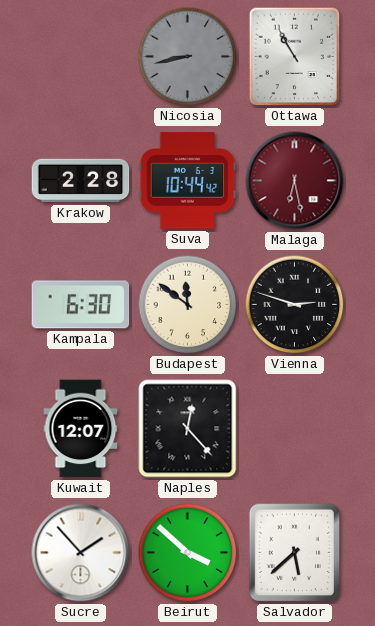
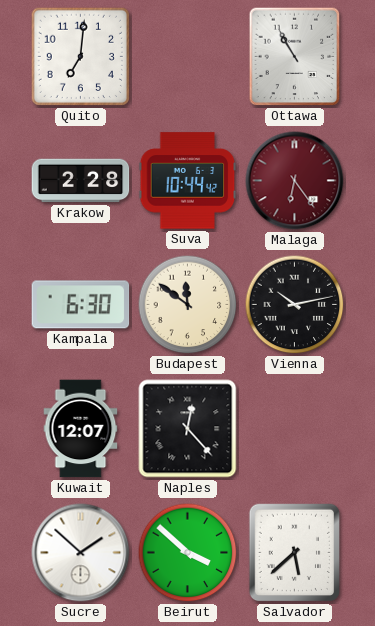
Quito: none -> 7:01
Nicosia: 8:43 -> none
Malaga: 6:28 -> 6:24
Vienna: 2:48 -> 10:13
Sucre: 1:53 -> 1:52
